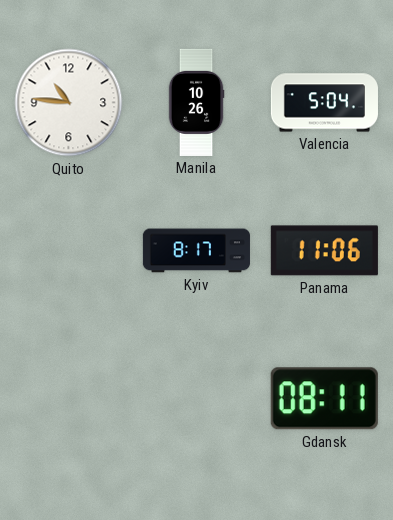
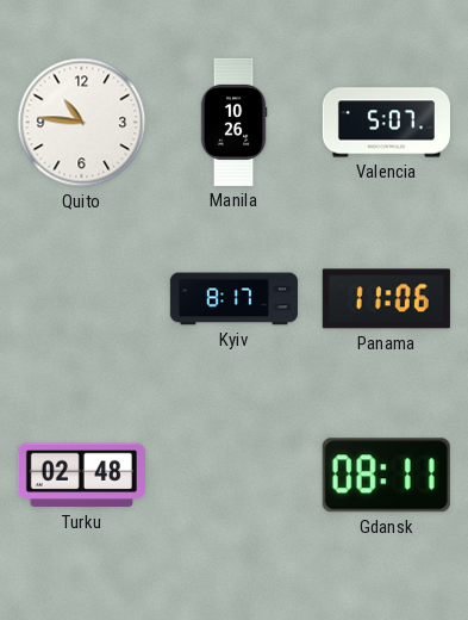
Valencia: 5:04 -> 5:07
Turku: none -> 02:48
